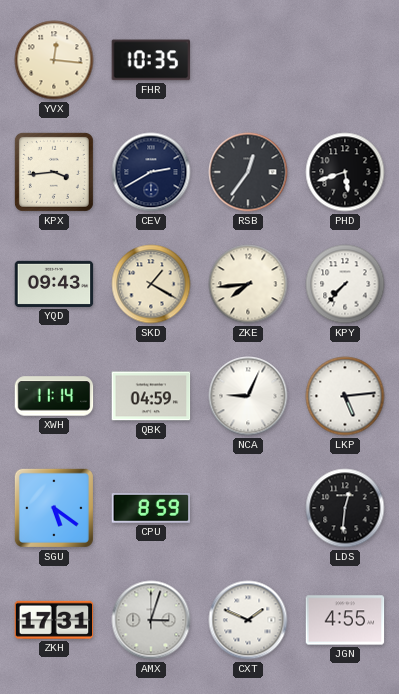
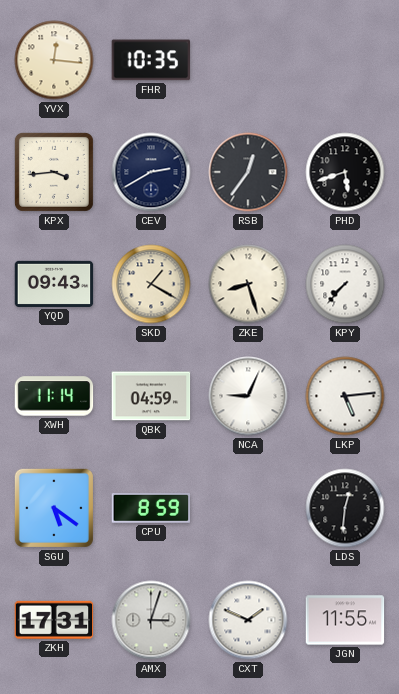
ZKE: 7:44 -> 8:27
JGN: 4:55 -> 11:55
